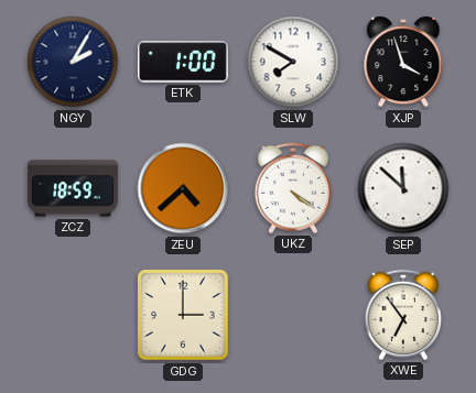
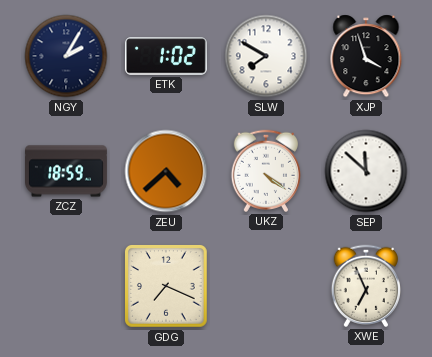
ETK: 1:00 -> 1:02
GDG: 3:00 -> 7:19
XWE: 6:54 -> 6:56
